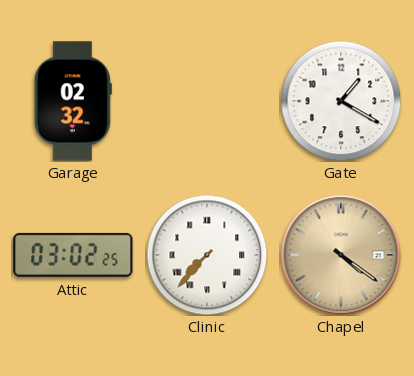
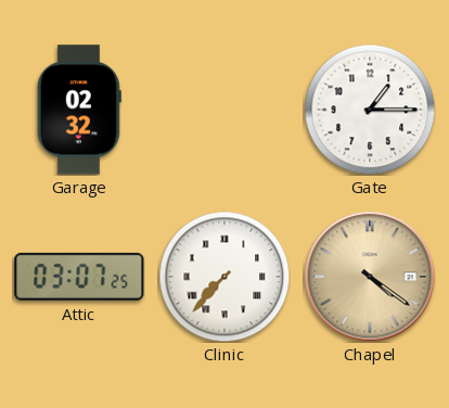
Gate: 1:20 -> 1:15
Attic: 03:02 -> 03:07
